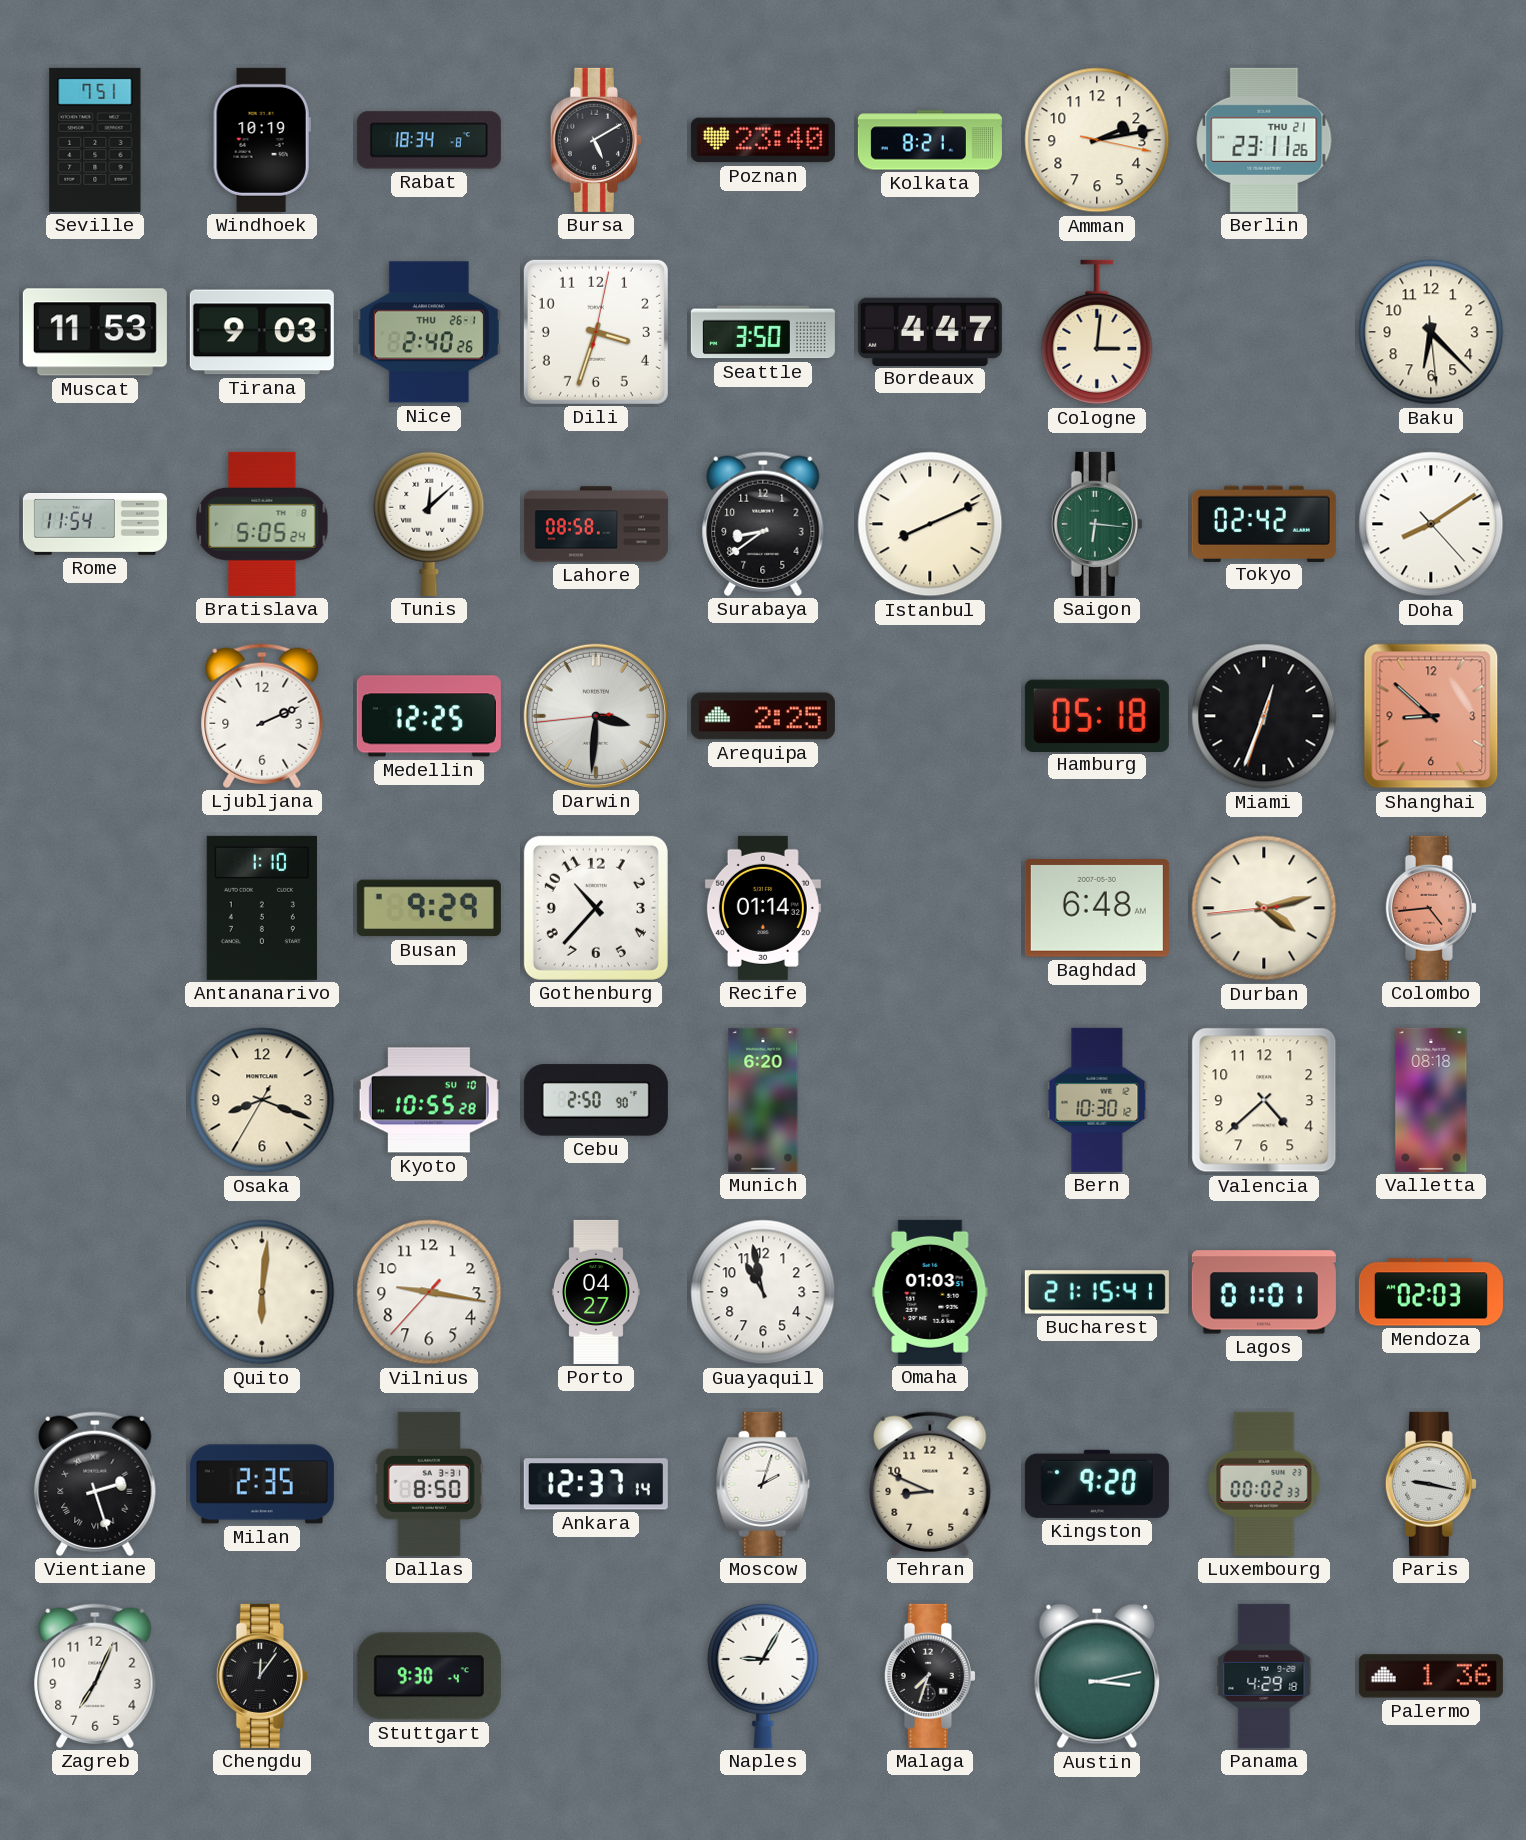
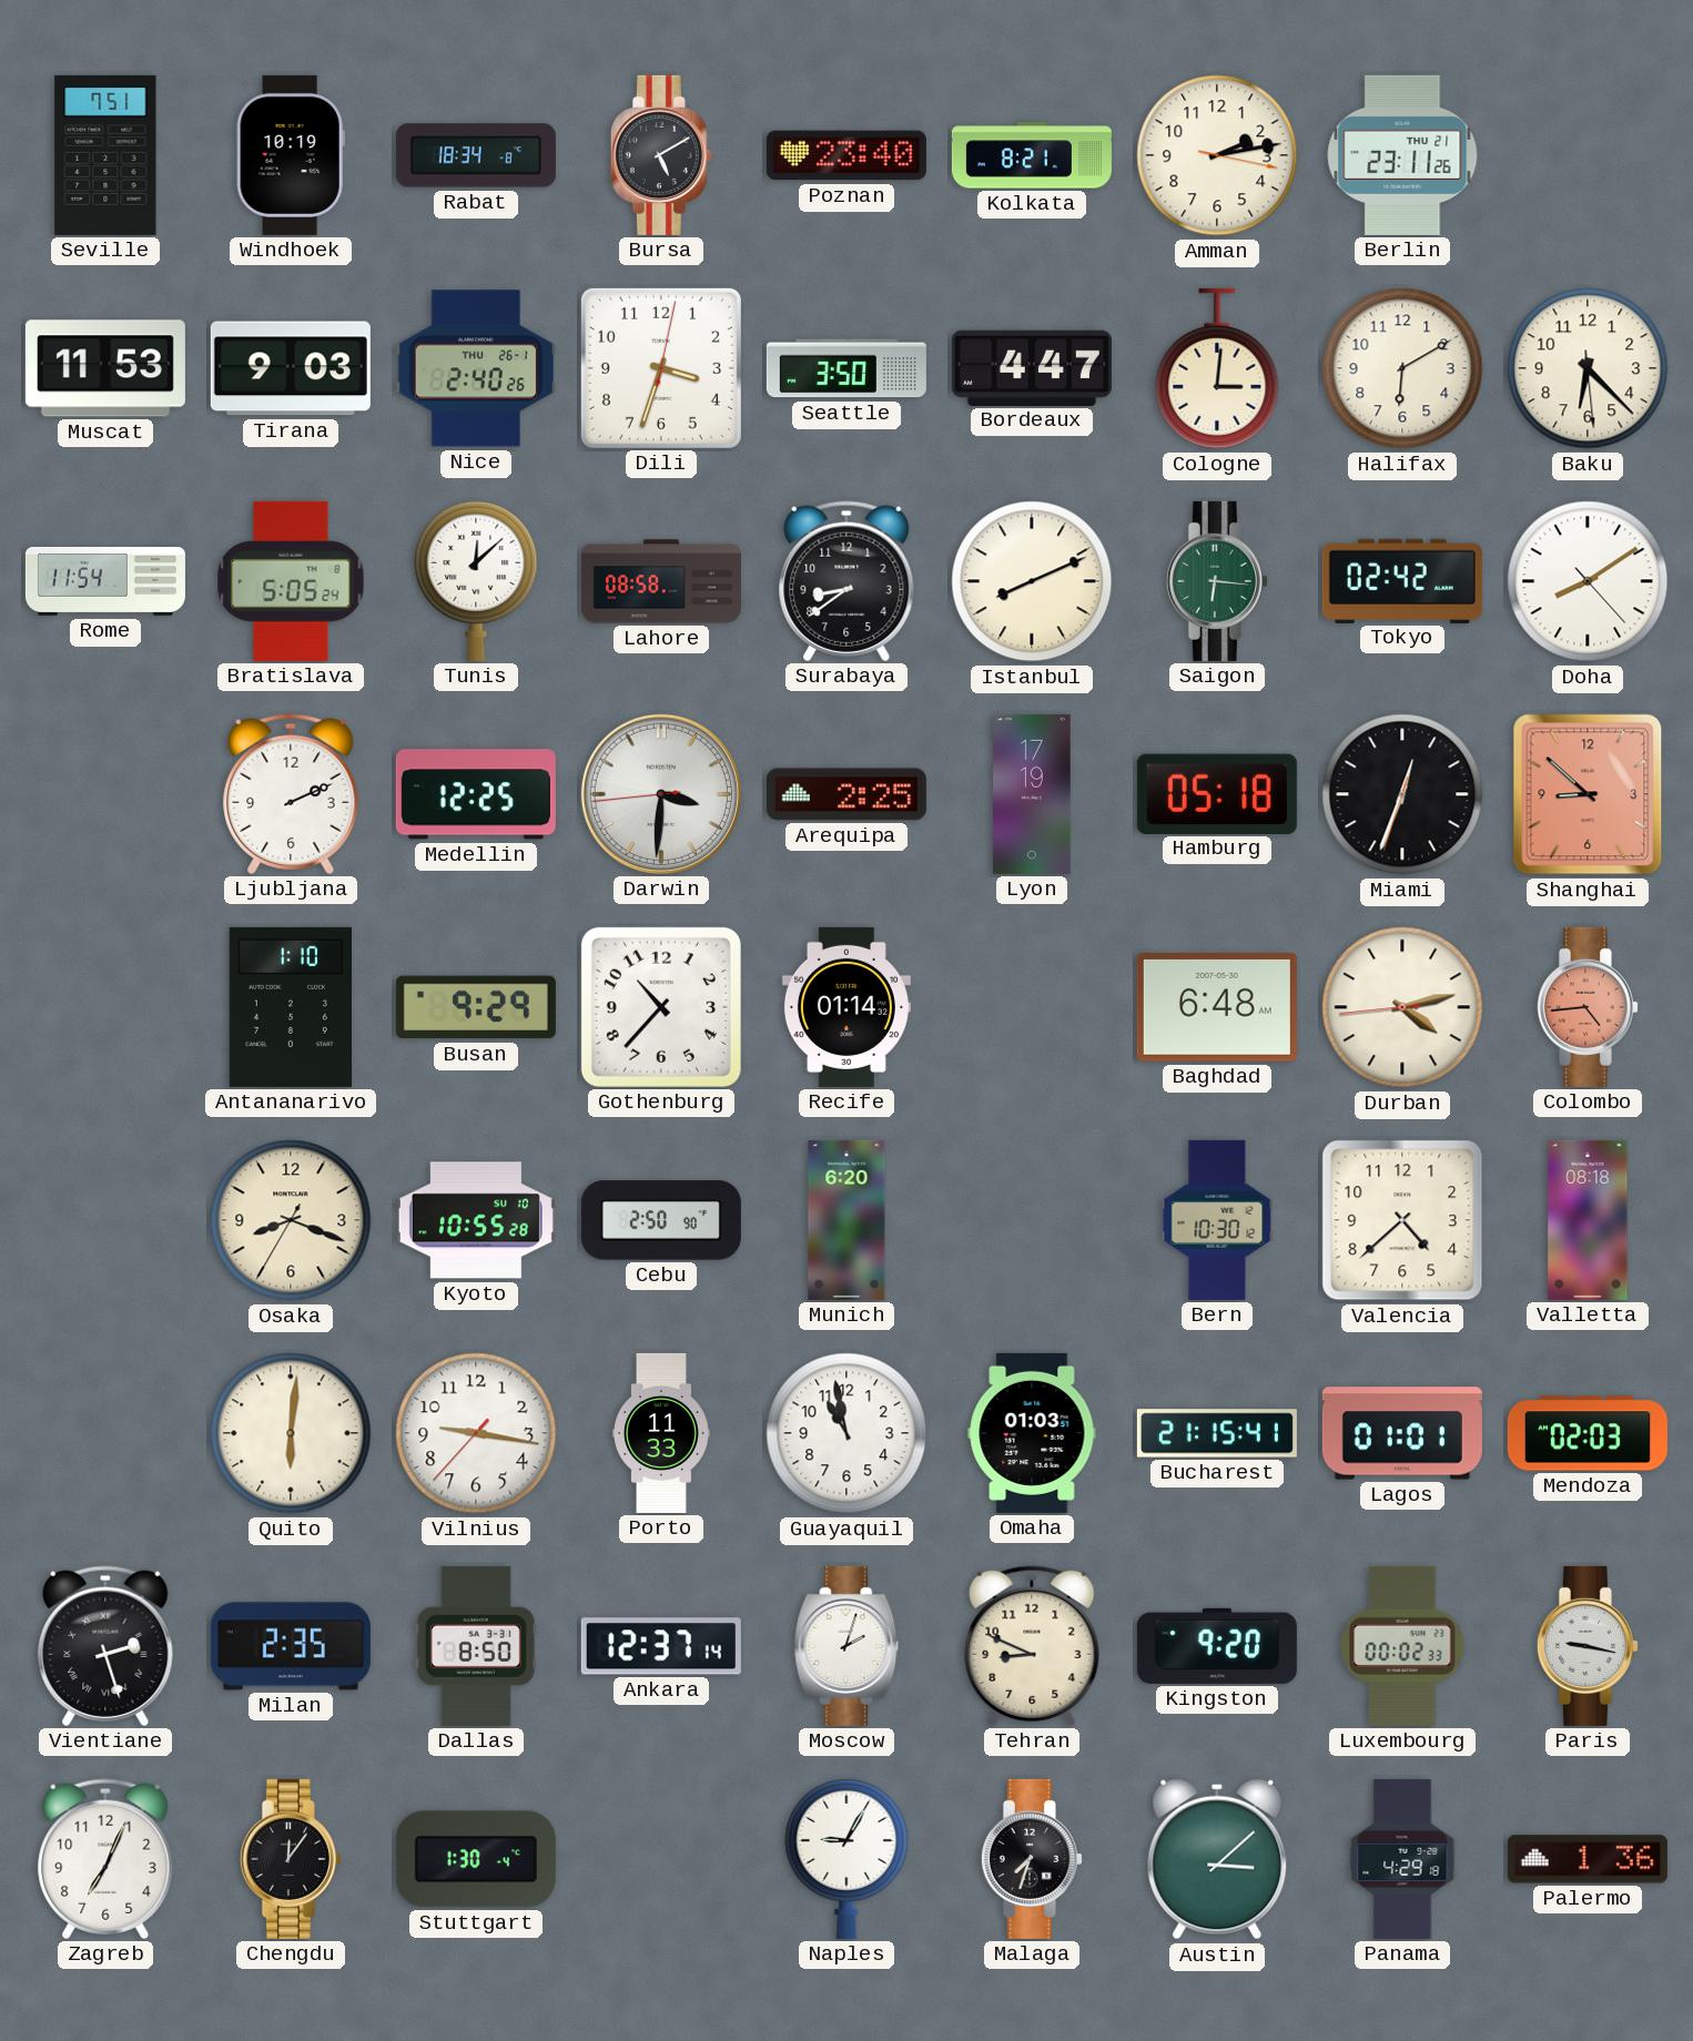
Halifax: none -> 6:10
Lyon: none -> 17:19
Porto: 04:27 -> 11:33
Stuttgart: 9:30 -> 1:30
Austin: 3:13 -> 3:08
